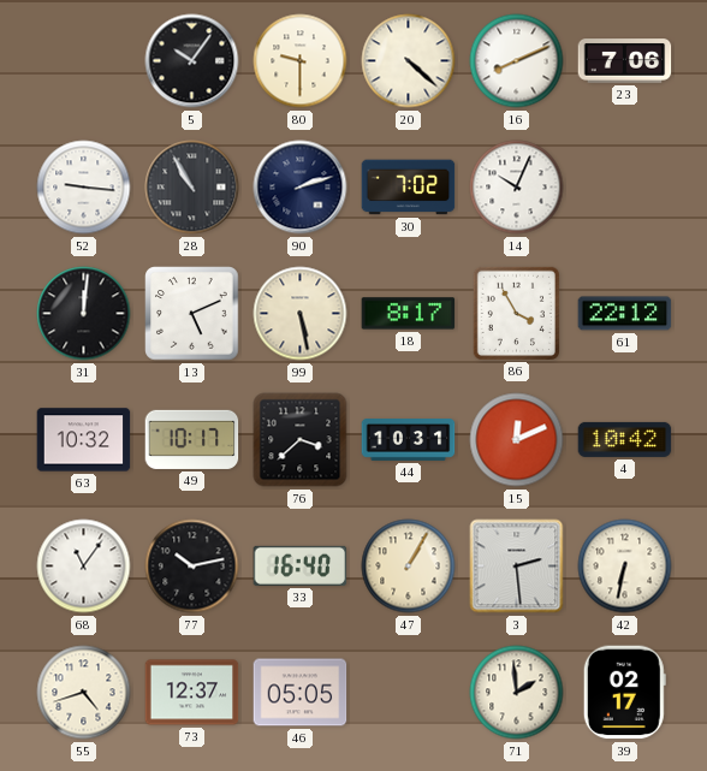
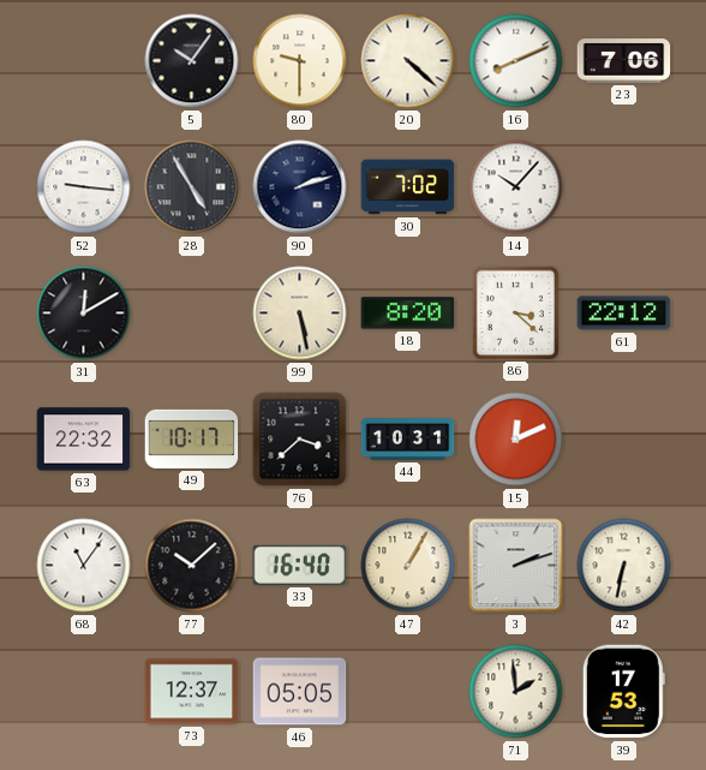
28: 10:55 -> 4:55
14: 10:04 -> 10:07
31: 12:01 -> 12:10
13: 5:11 -> none
18: 8:17 -> 8:20
86: 3:55 -> 3:22
63: 10:32 -> 22:32
4: 10:42 -> none
77: 10:13 -> 10:08
3: 2:29 -> 2:12
55: 4:42 -> none
39: 02:17 -> 17:53
